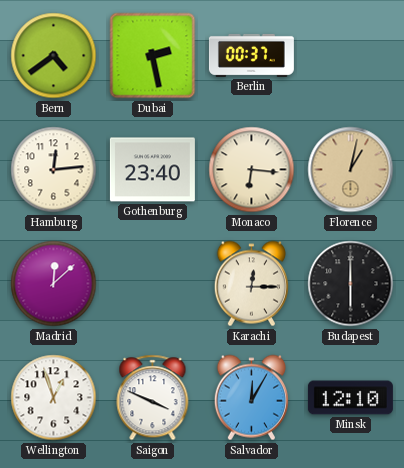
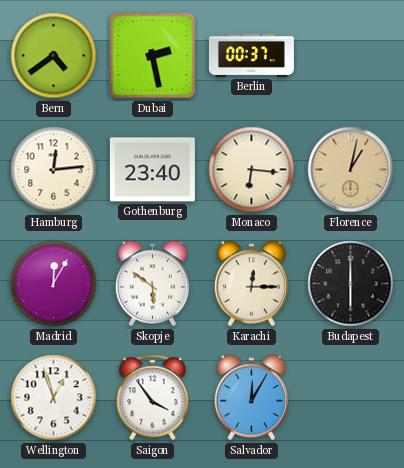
Madrid: 12:08 -> 12:05
Skopje: none -> 5:51
Saigon: 3:49 -> 3:54
Minsk: 12:10 -> none
